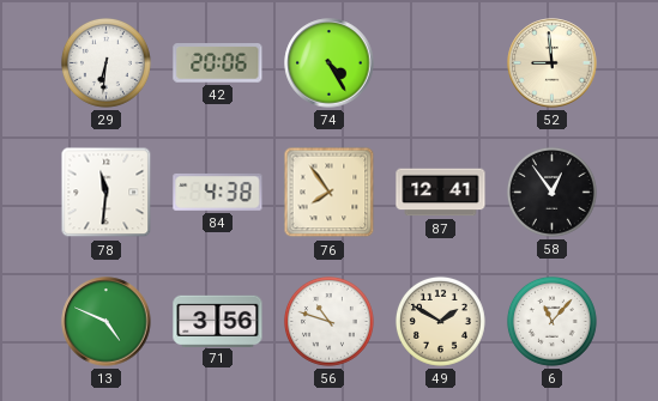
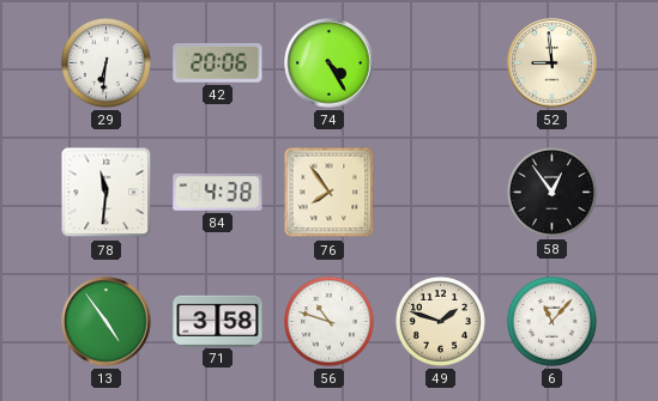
87: 12:41 -> none
13: 4:49 -> 4:54
71: 3:56 -> 3:58
49: 1:50 -> 1:48
